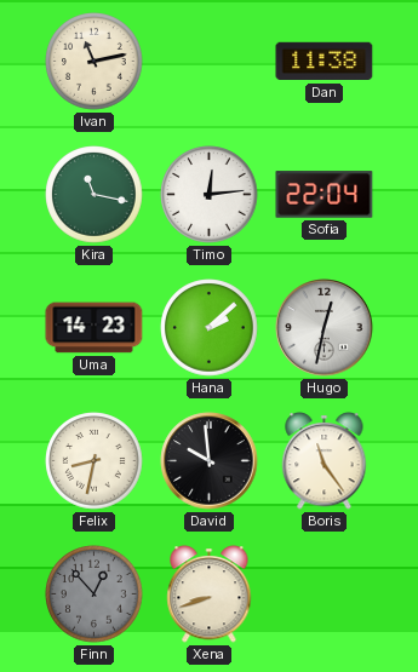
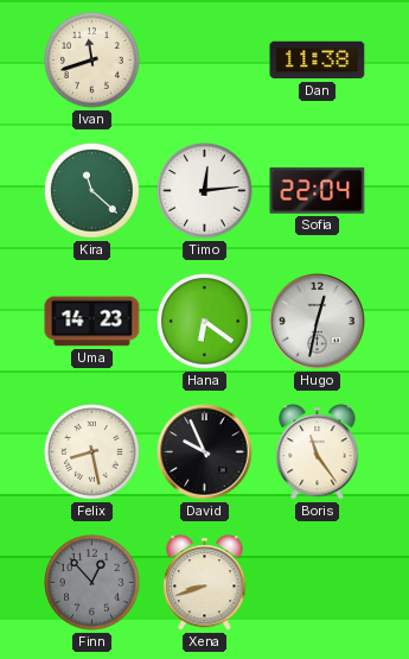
Ivan: 11:13 -> 11:42
Kira: 11:17 -> 11:22
Hana: 2:08 -> 6:21
Felix: 8:32 -> 8:28
David: 9:59 -> 9:56
